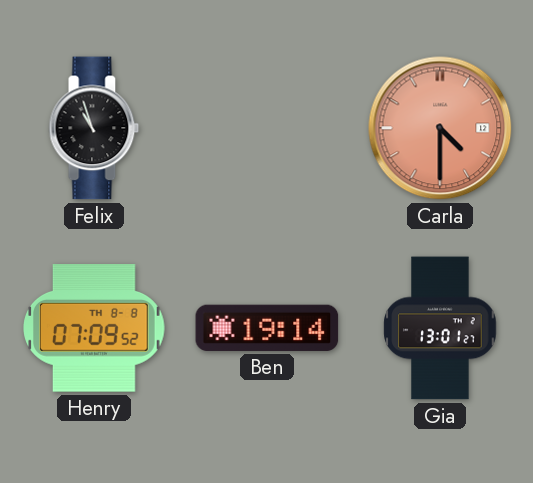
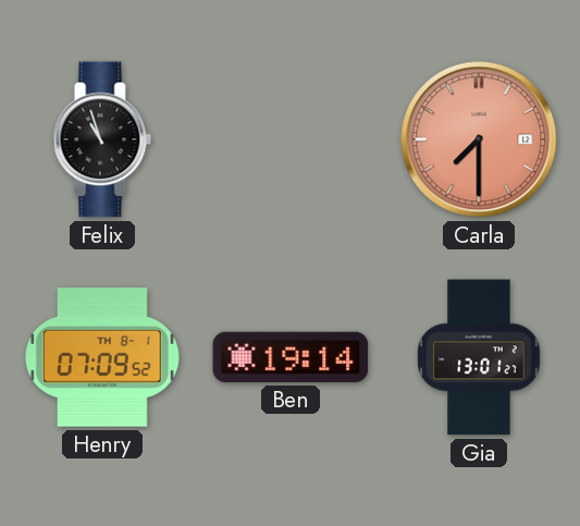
Carla: 4:30 -> 7:30
Henry date: TH 8-8 -> TH 8-1
